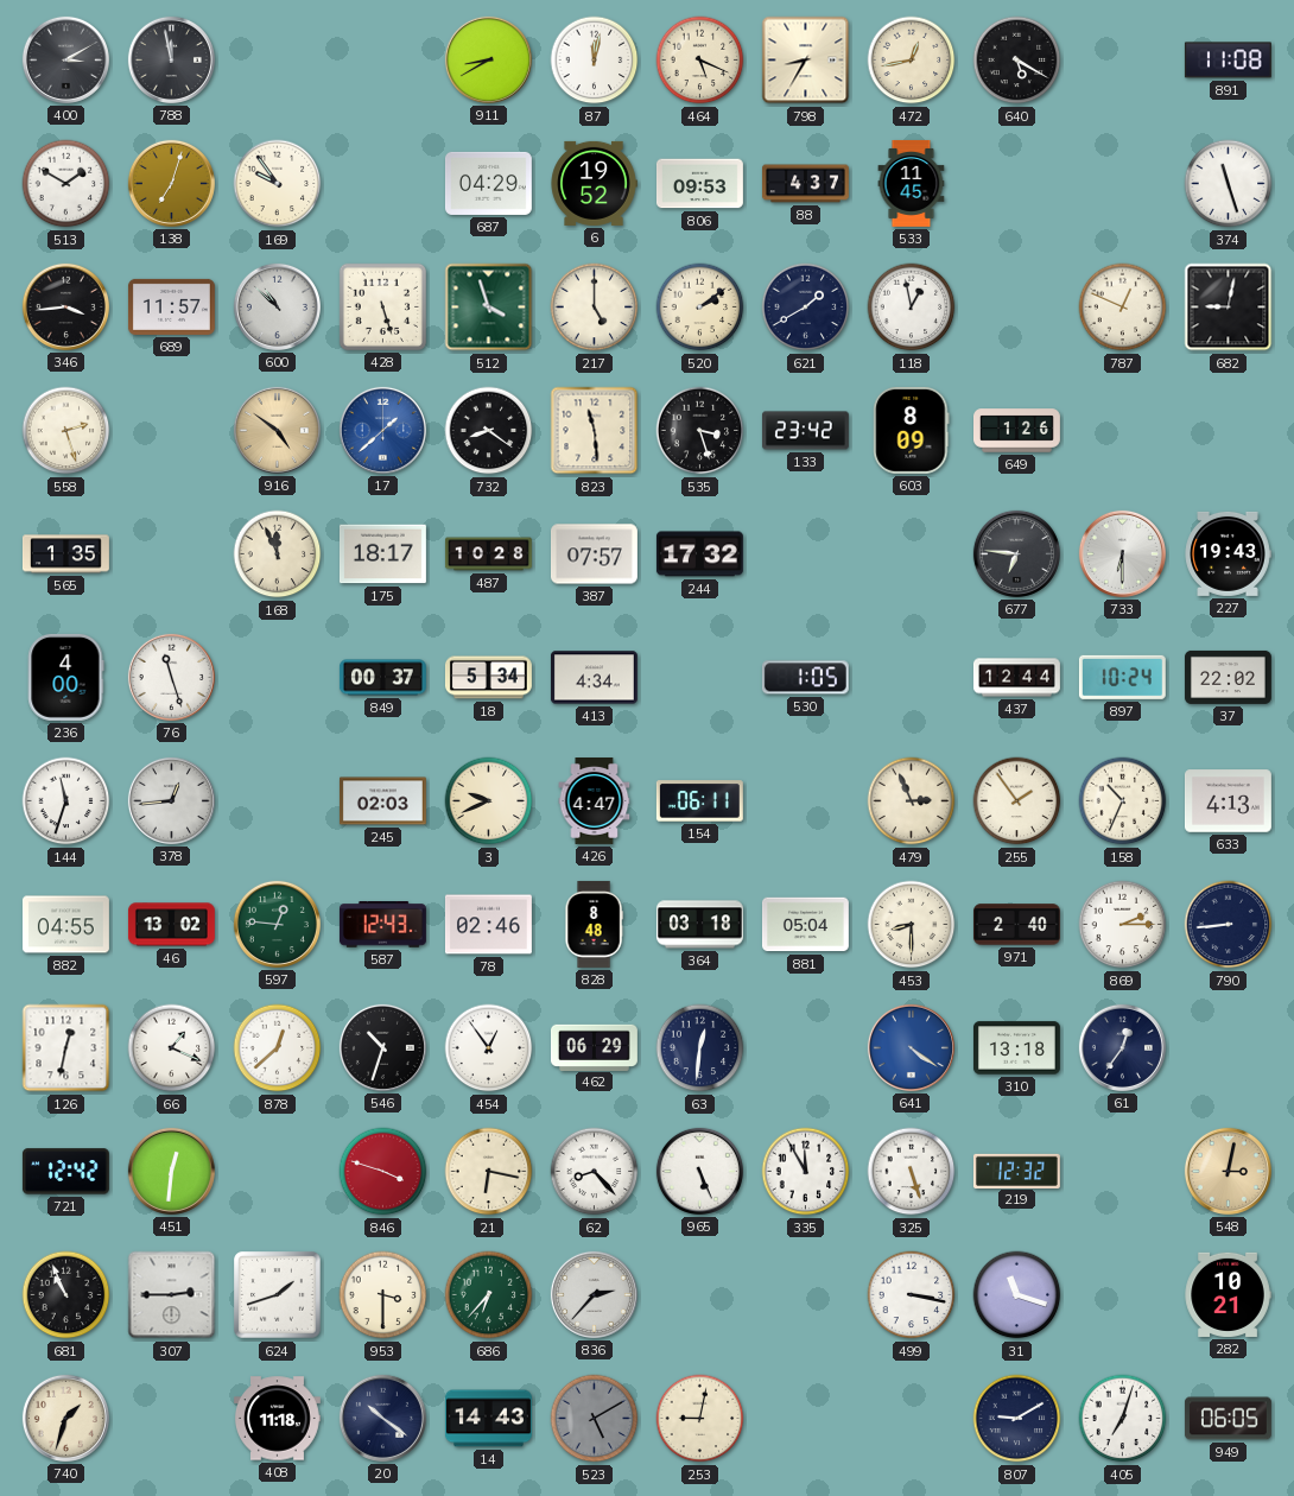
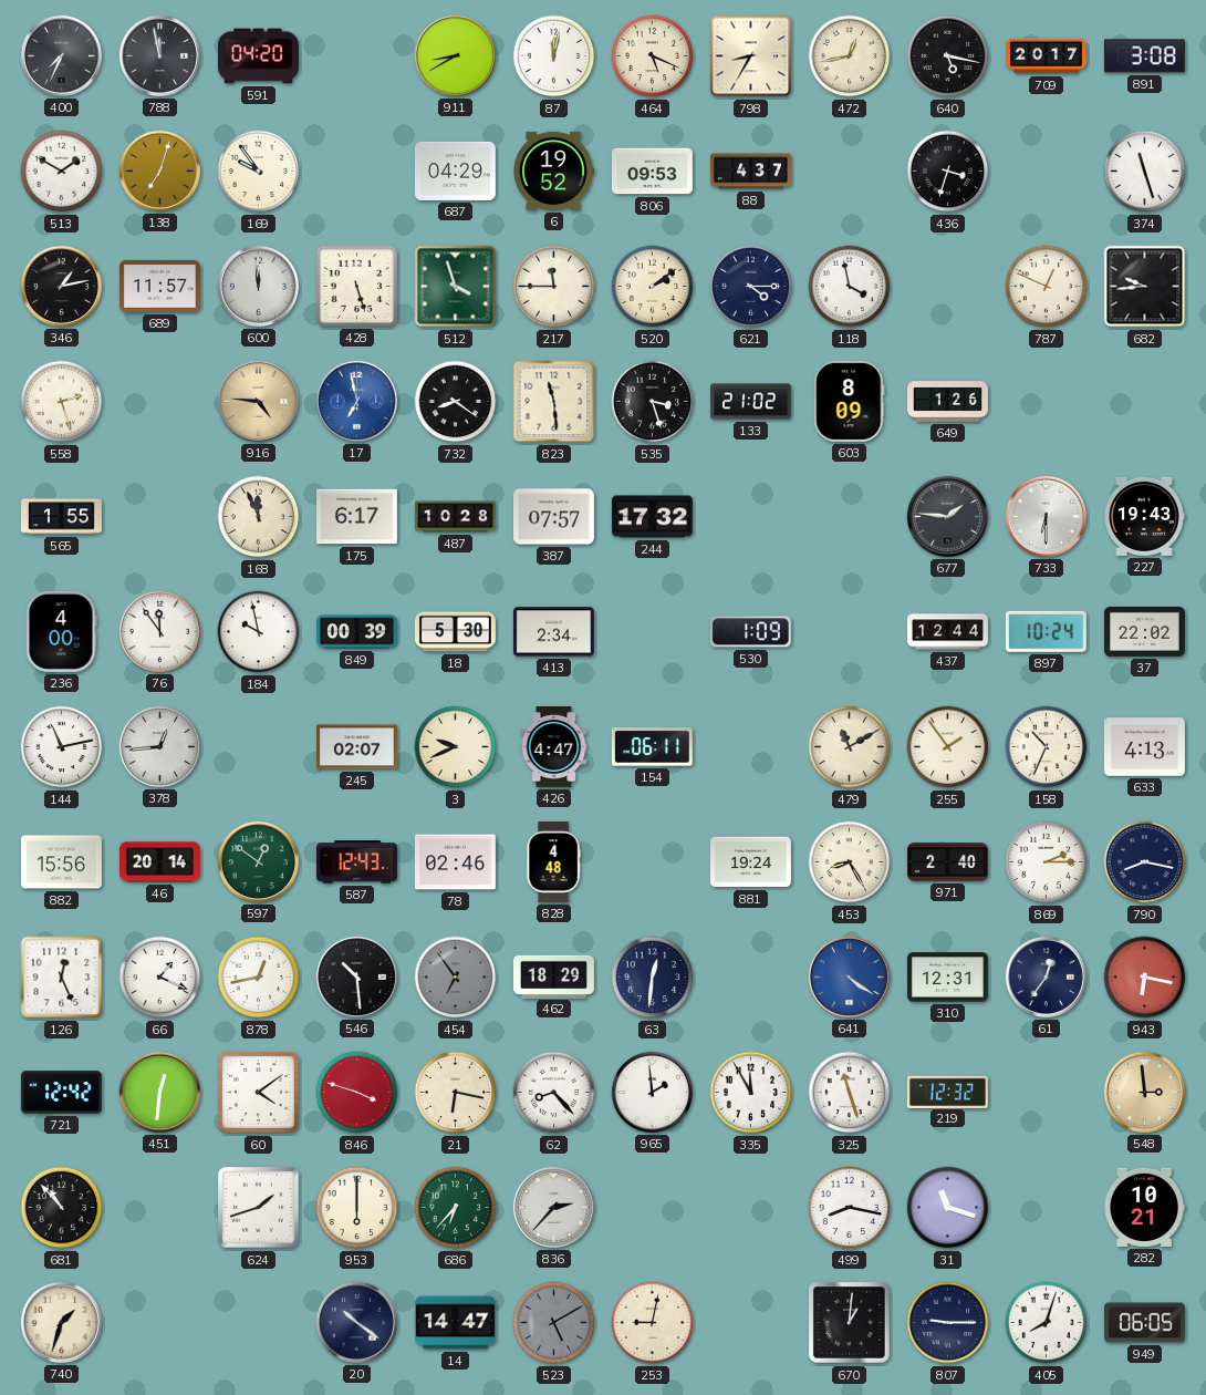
400: 3:10 -> 7:34
591: none -> 04:20
640: 5:20 -> 5:17
709: none -> 20:17
891: 11:08 -> 3:08
533: 11:45 -> none
436: none -> 3:33
346: 3:44 -> 1:13
600: 10:52 -> 11:59
217: 5:00 -> 11:45
621: 1:40 -> 4:15
118: 12:58 -> 3:58
682: 9:02 -> 9:44
916: 4:51 -> 4:46
17: 1:38 -> 6:58
133: 23:42 -> 21:02
565: 1:35 -> 1:55
175: 18:17 -> 6:17
677: 6:46 -> 1:46
76: 11:27 -> 11:54
184: none -> 9:58
849: 00:37 -> 00:39
18: 5:34 -> 5:30
413: 4:34 -> 2:34
530: 1:05 -> 1:09
144: 11:33 -> 11:13
245: 02:03 -> 02:07
479: 2:56 -> 11:10
882: 04:55 -> 15:56
46: 13:02 -> 20:14
597: 12:46 -> 12:51
828: 8:48 -> 4:48
364: 03:18 -> none
881: 05:04 -> 19:24
453: 8:30 -> 8:25
790: 8:44 -> 8:17
126: 12:32 -> 12:26
878: 12:38 -> 12:43
546: 10:33 -> 10:29
454: 12:54 -> 6:54
454 dial: white -> grey
462: 06:29 -> 18:29
310: 13:18 -> 12:31
943: none -> 6:17
60: none -> 4:09
965: 5:26 -> 1:59
325: 5:27 -> 11:27
548: 3:02 -> 2:59
681: 10:56 -> 10:53
307: 2:45 -> none
953: 3:30 -> 6:00
499: 3:17 -> 8:17
408: 11:18 -> none
14: 14:43 -> 14:47
670: none -> 1:01
807: 9:10 -> 9:15
405: 7:03 -> 8:03
